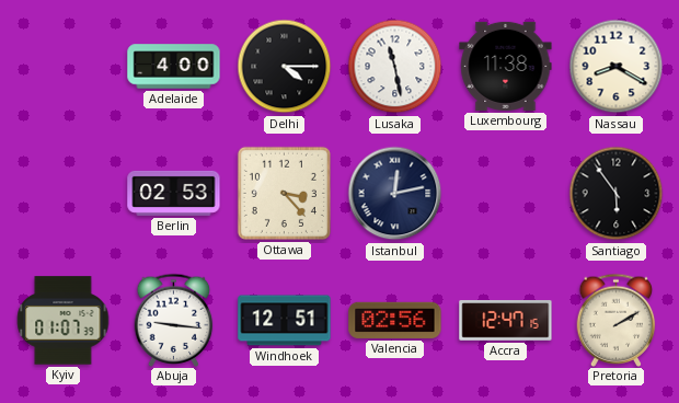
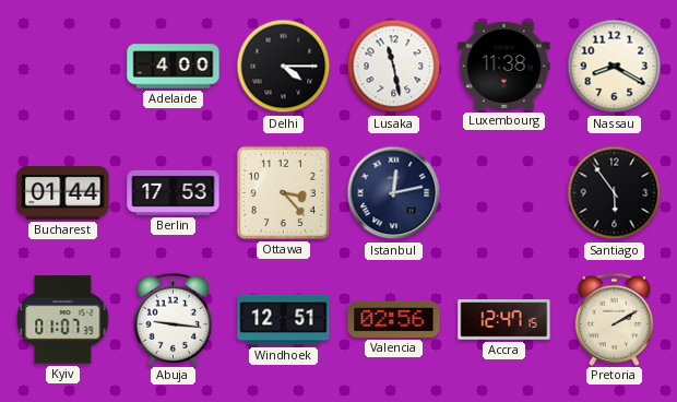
Bucharest: none -> 01:44
Berlin: 02:53 -> 17:53
